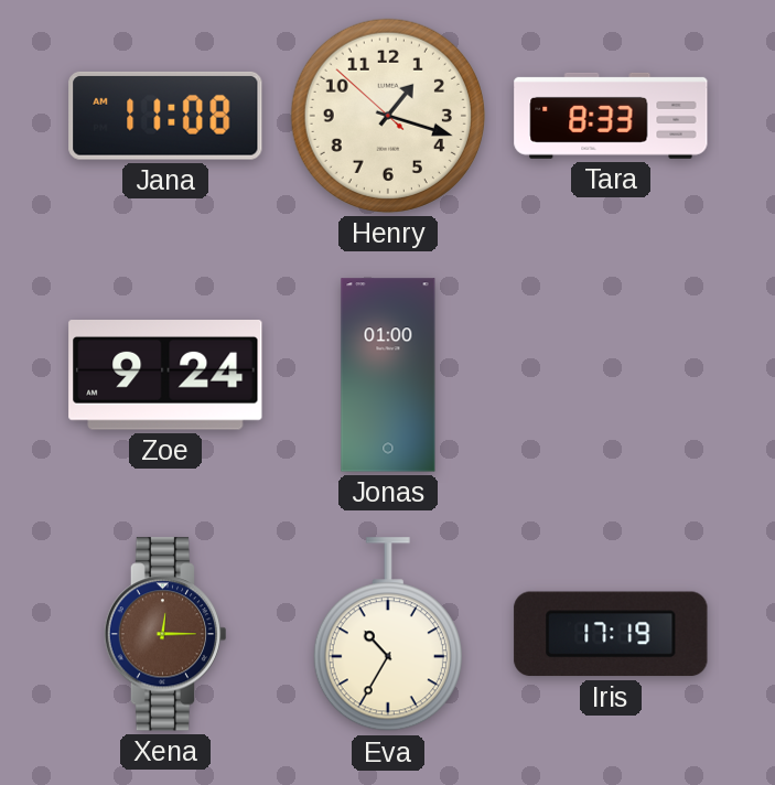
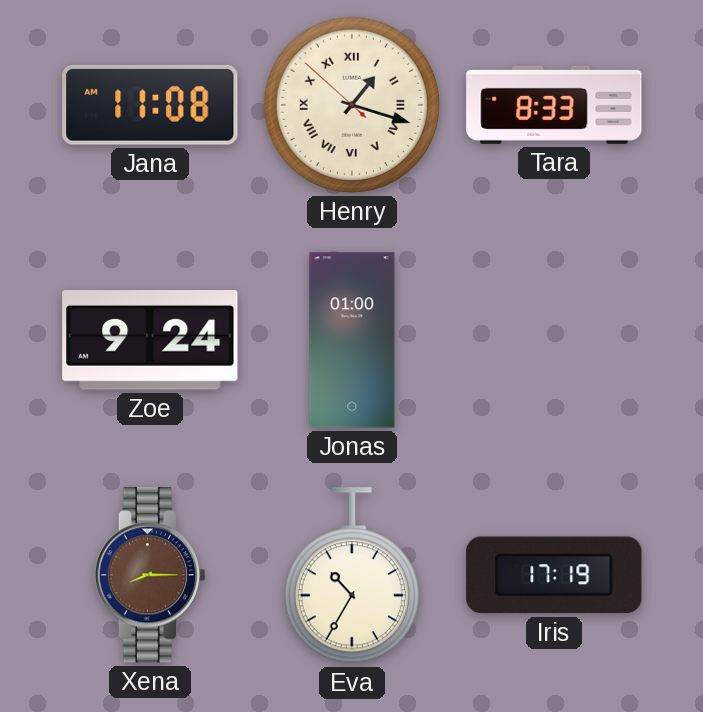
Henry numerals: Arabic -> Roman
Xena: 12:15 -> 8:15
